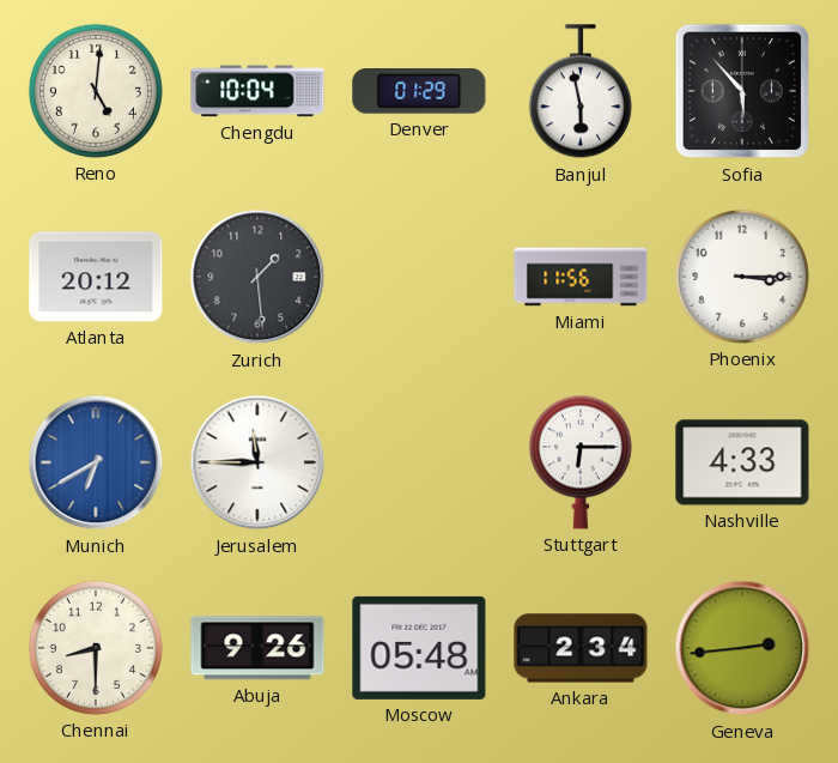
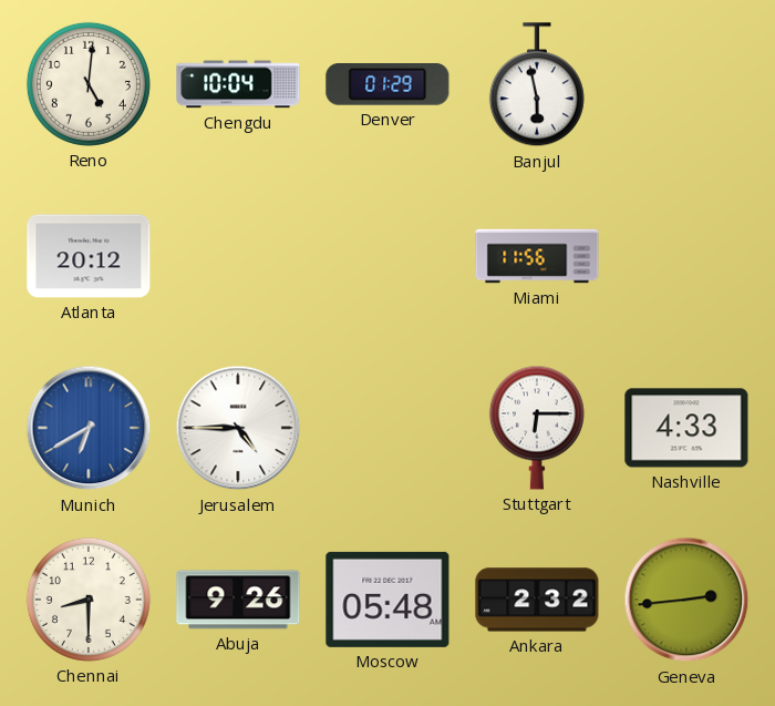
Sofia: 5:53 -> none
Zurich: 1:29 -> none
Phoenix: 3:15 -> none
Jerusalem: 11:45 -> 4:45
Ankara: 2:34 -> 2:32
